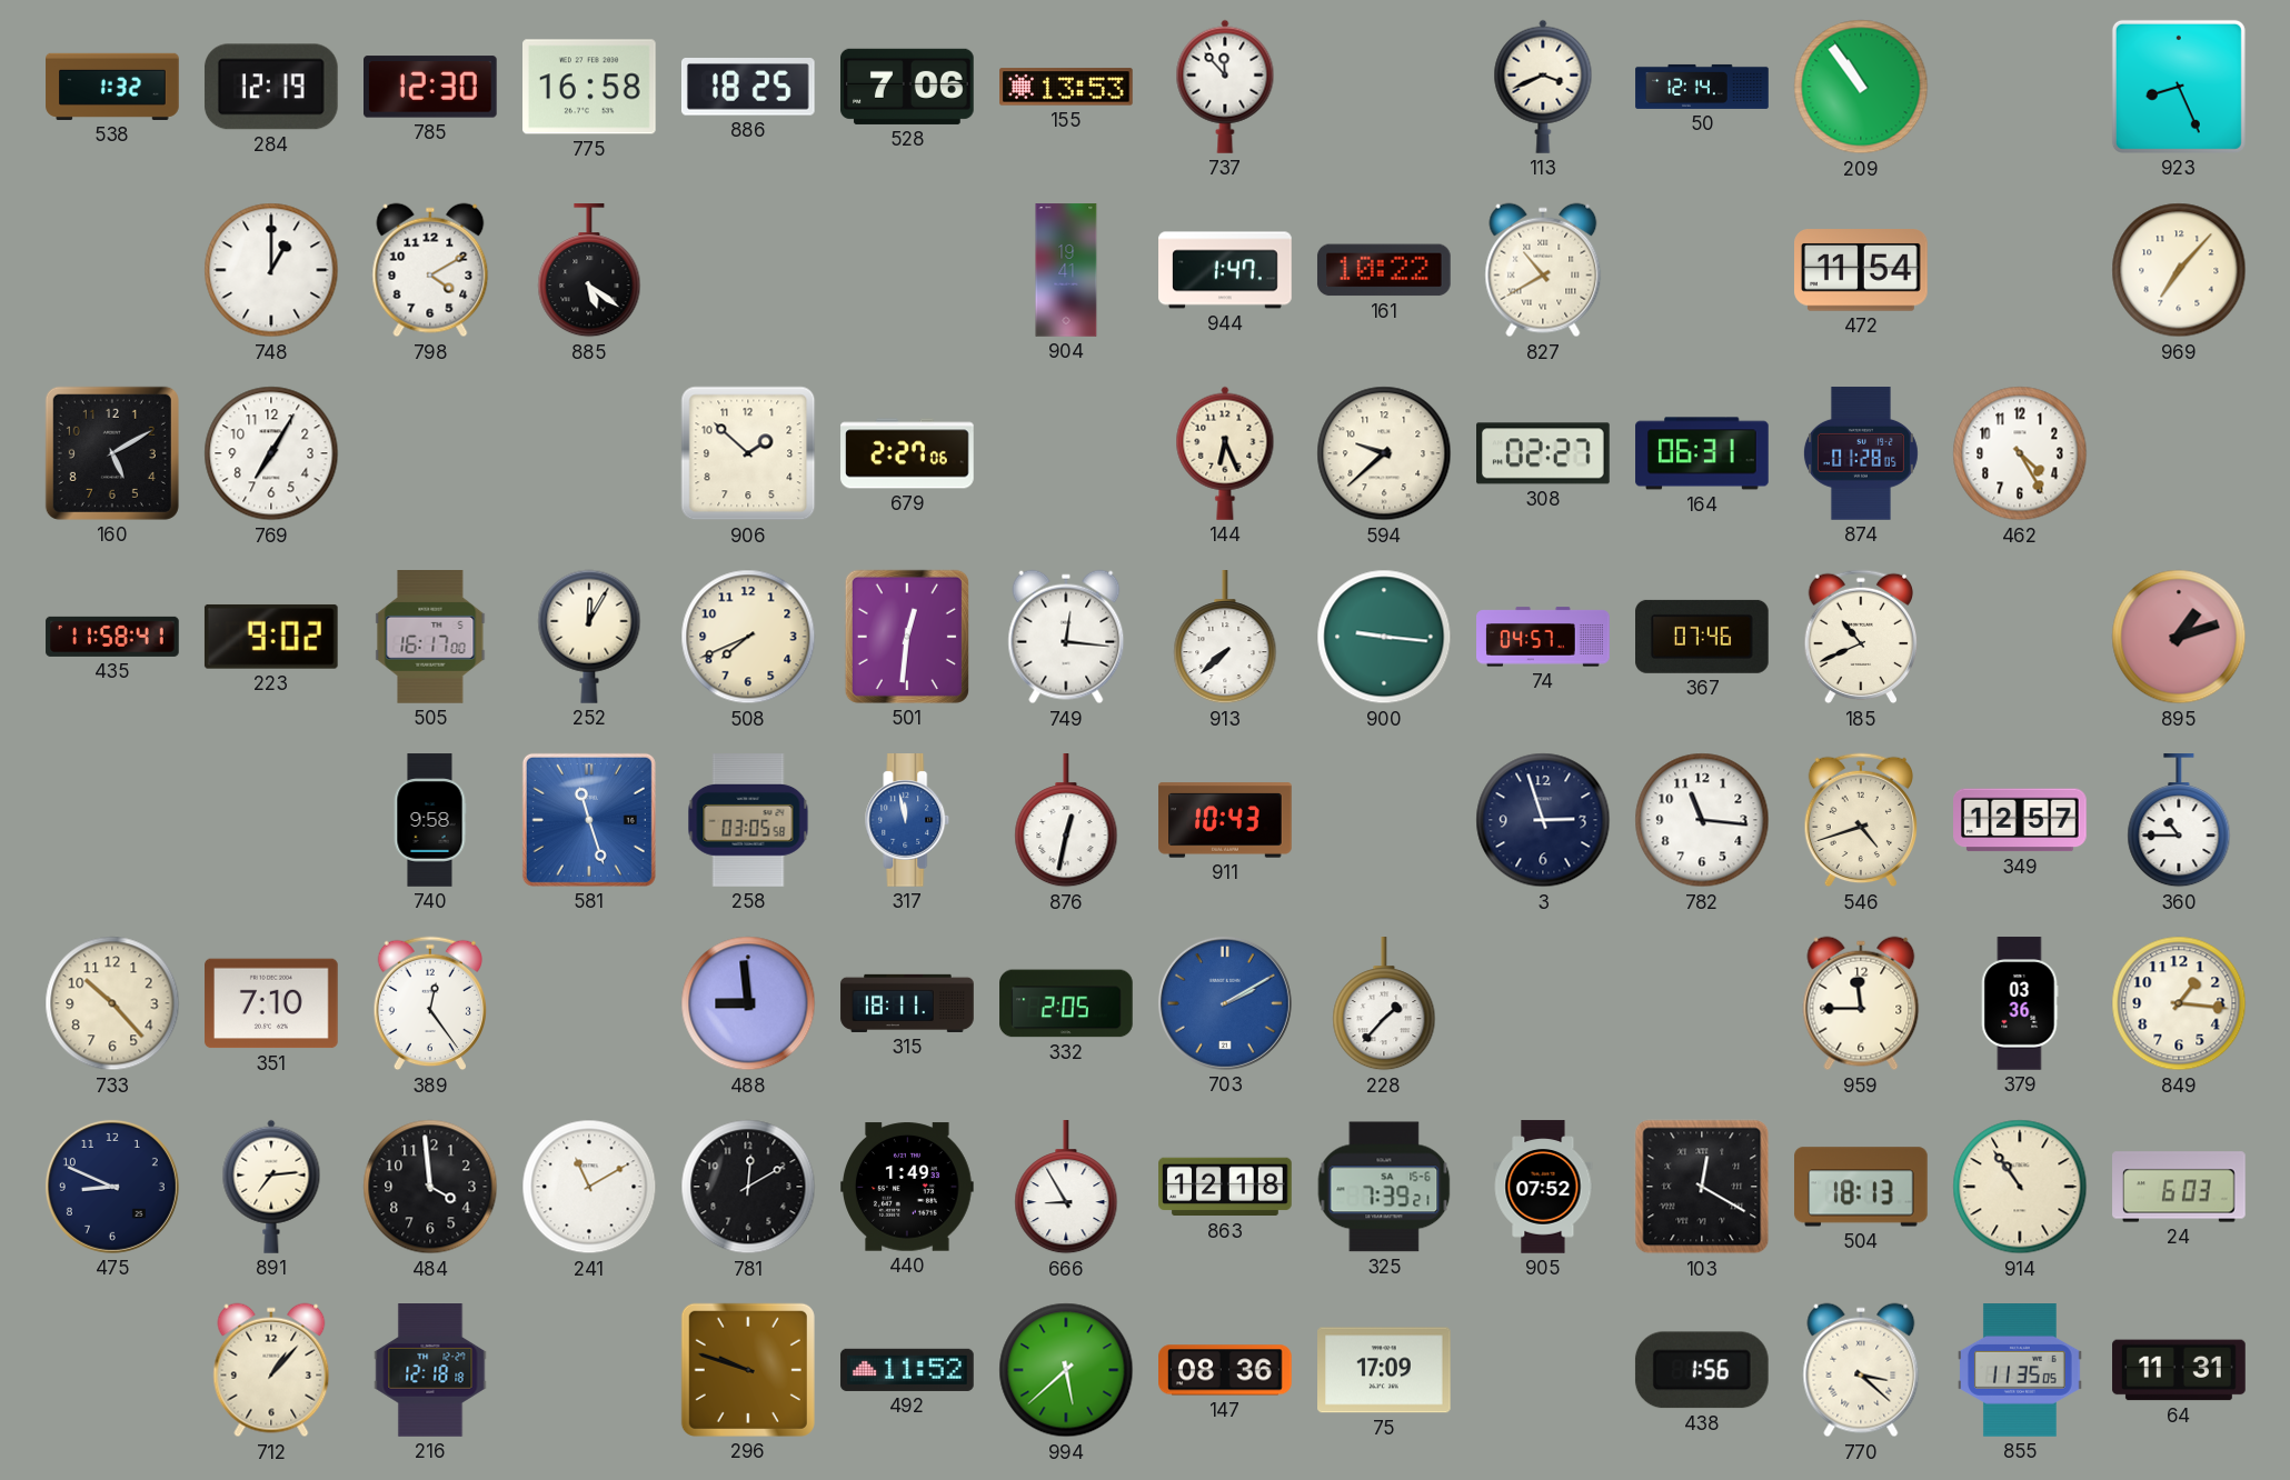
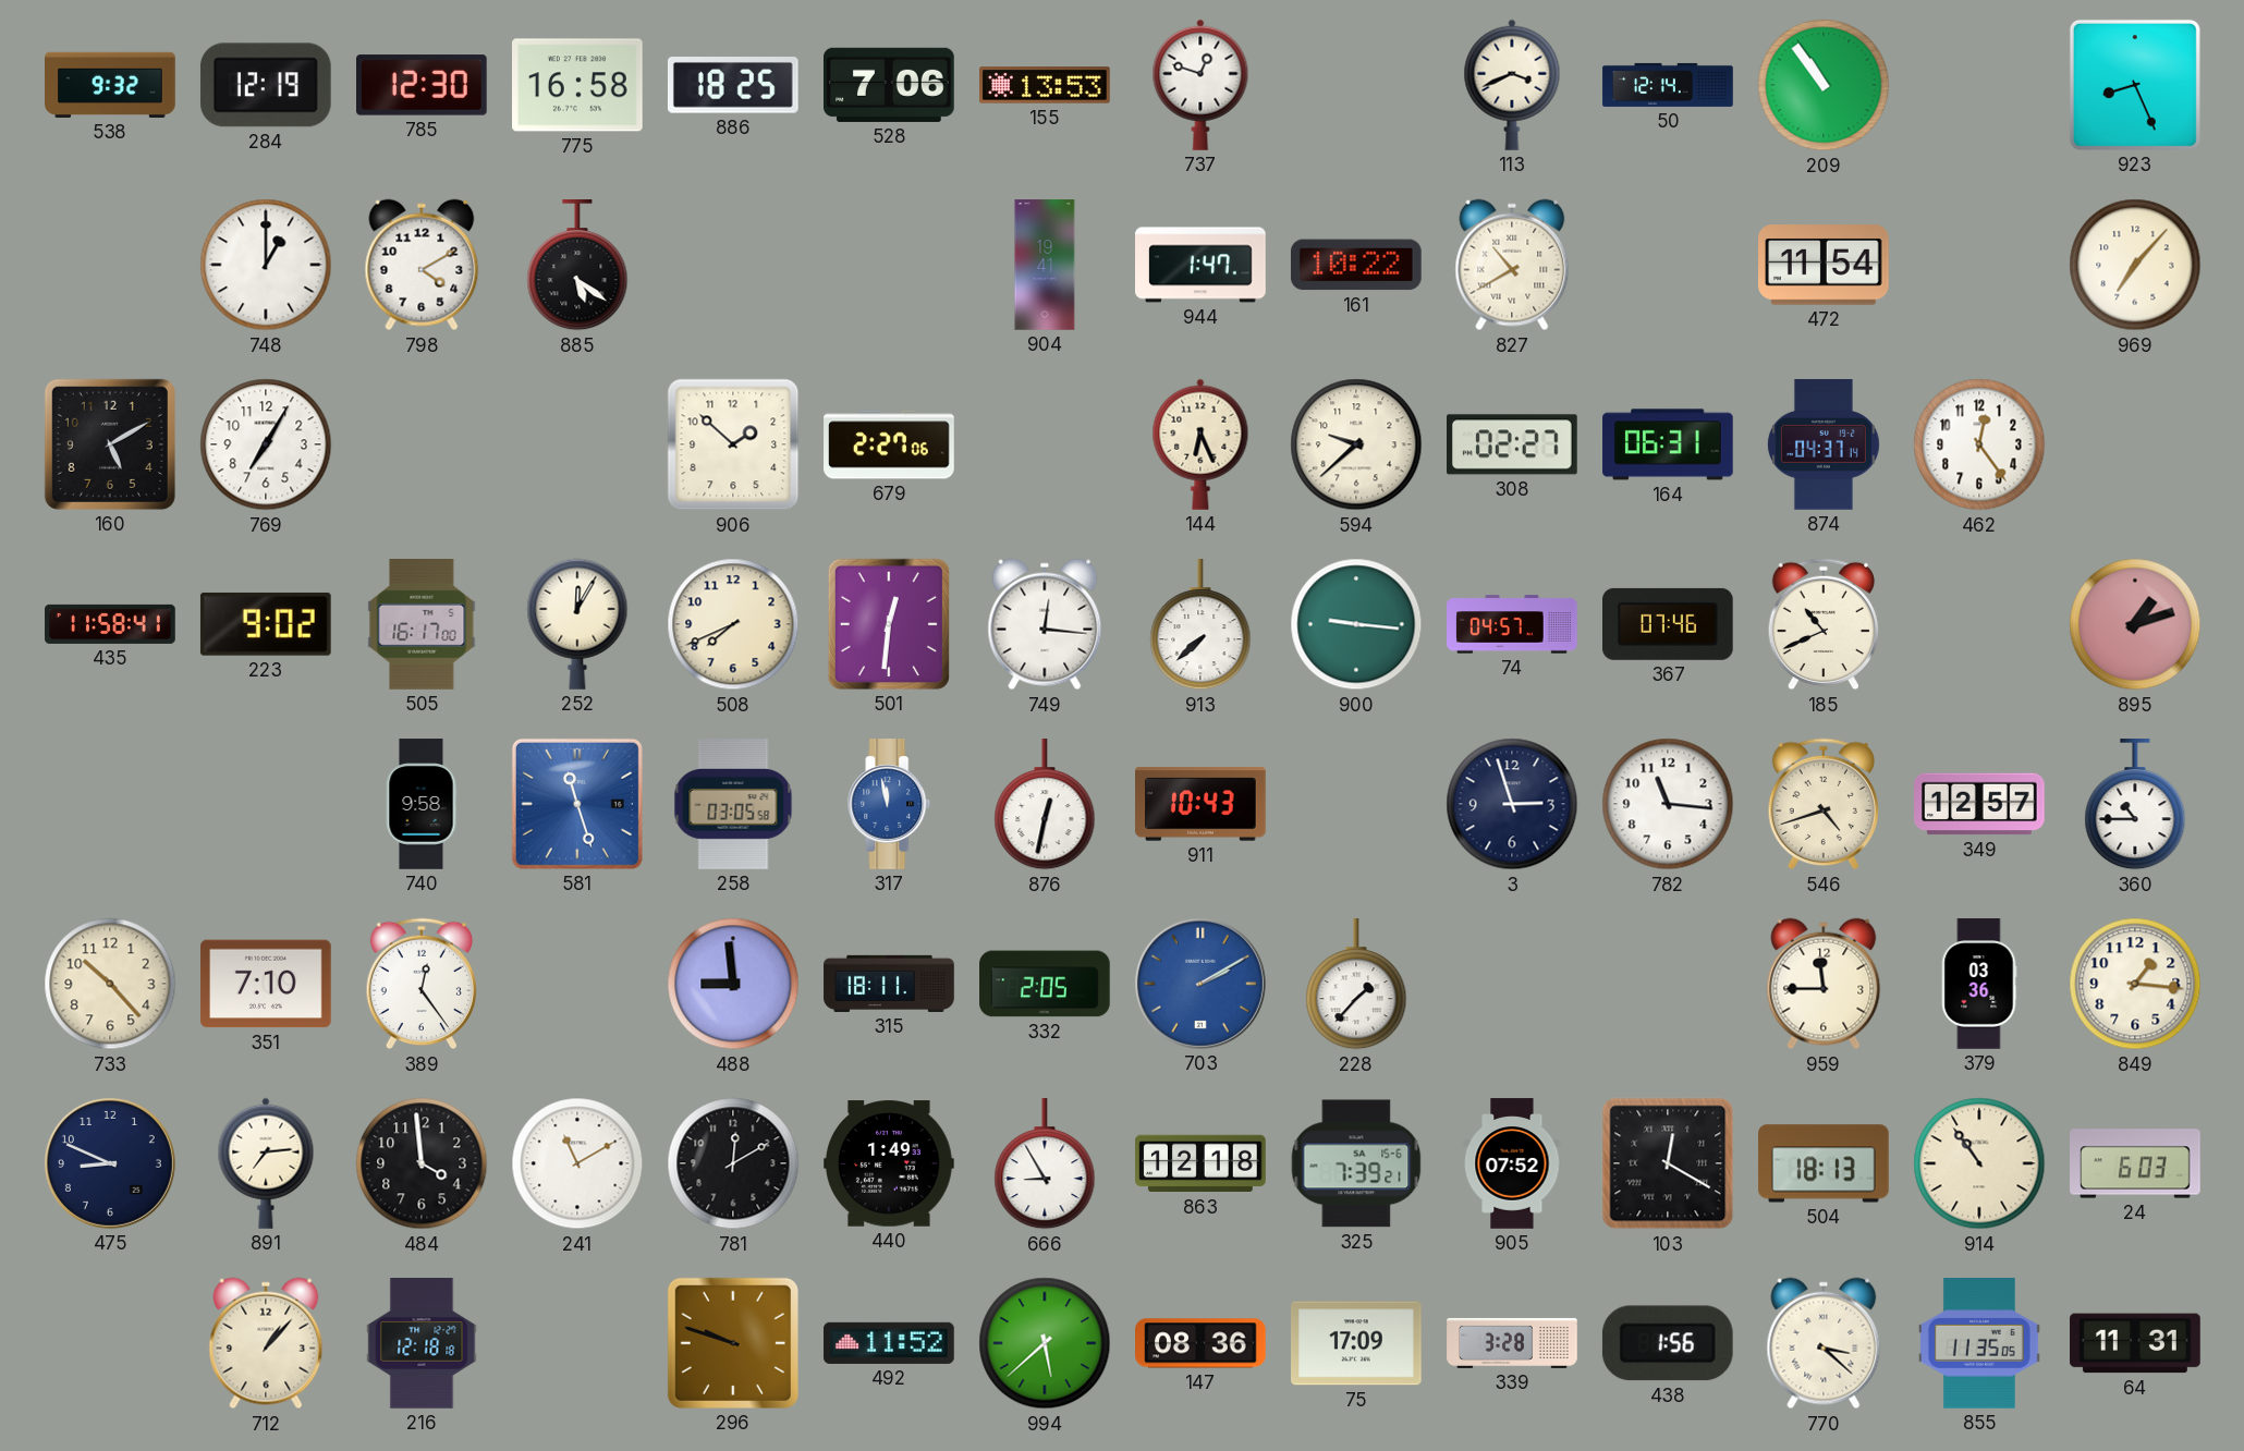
538: 1:32 -> 9:32
737: 11:53 -> 12:48
874: 01:28 -> 04:37
462: 4:25 -> 12:24
339: none -> 3:28
